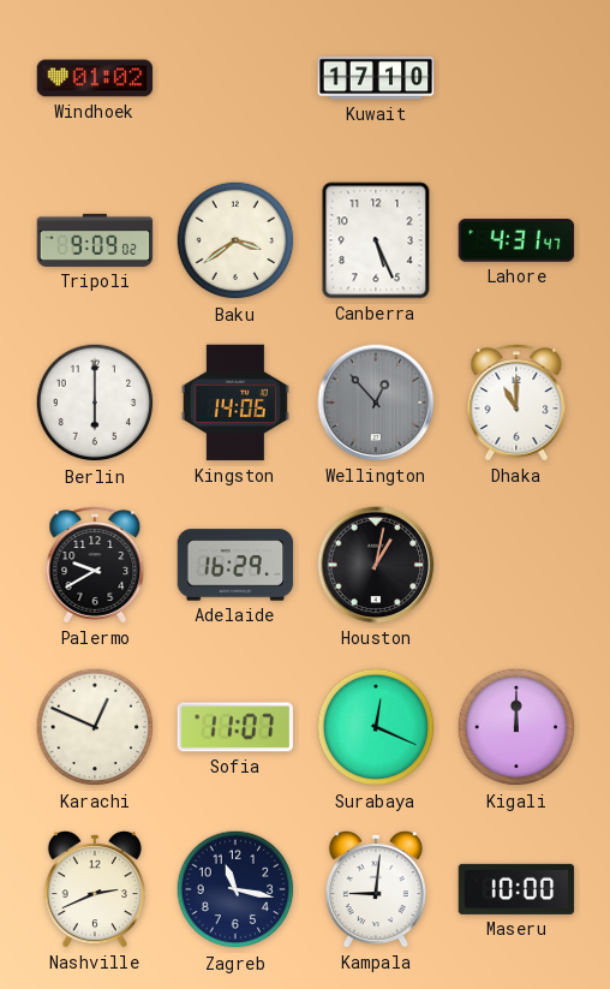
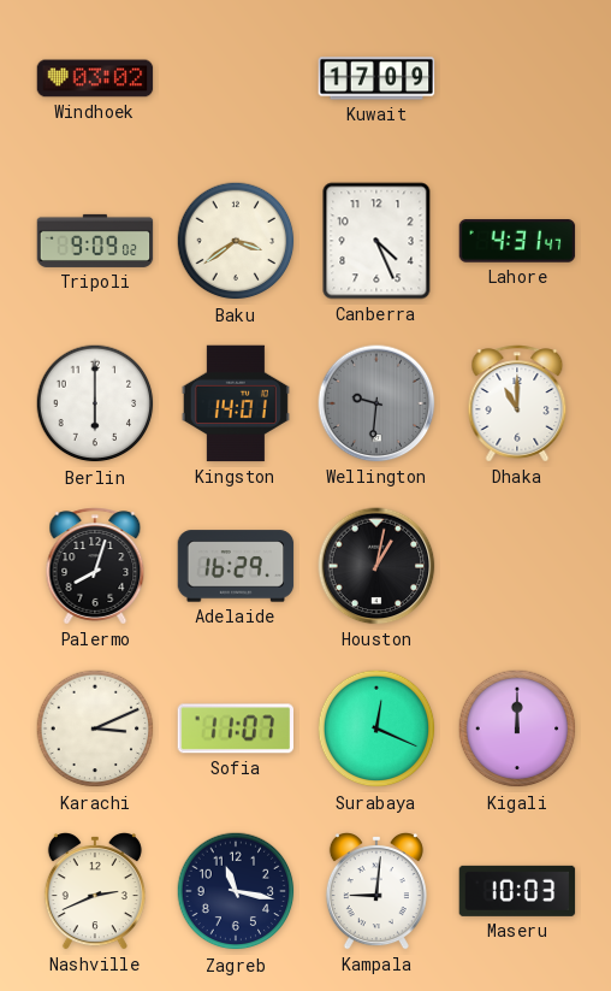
Windhoek: 01:02 -> 03:02
Kuwait: 17:10 -> 17:09
Canberra: 5:26 -> 4:26
Kingston: 14:06 -> 14:01
Wellington: 12:53 -> 9:31
Palermo: 9:40 -> 8:03
Karachi: 12:49 -> 3:11
Maseru: 10:00 -> 10:03
